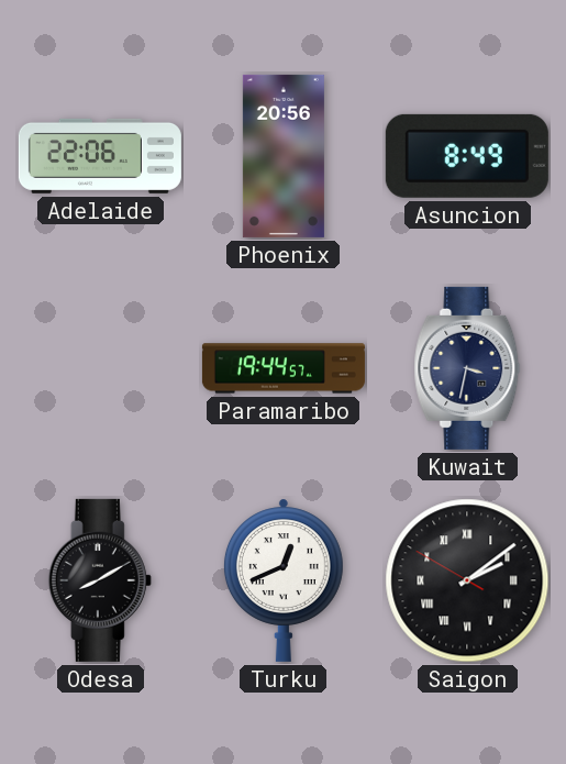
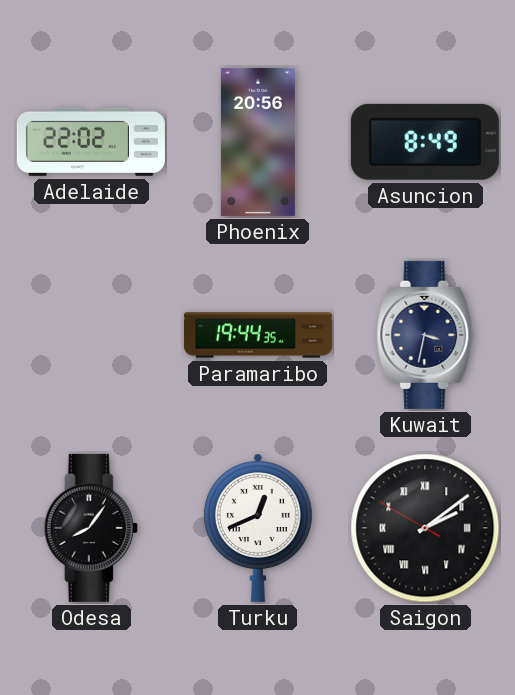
Adelaide: 22:06 -> 22:02
Paramaribo: 19:44:57 -> 19:44:35
Odesa: 8:10 -> 8:06
